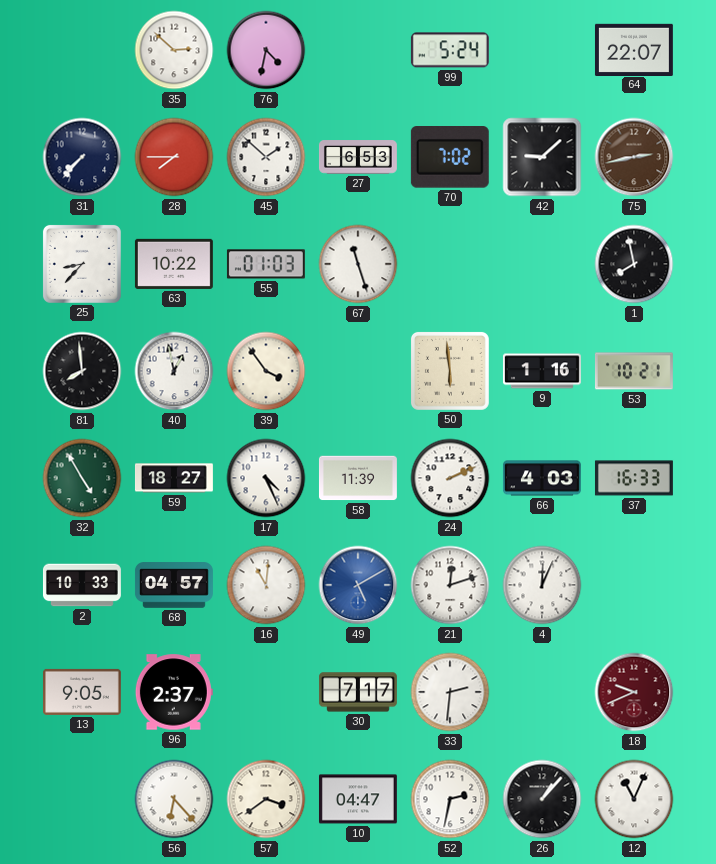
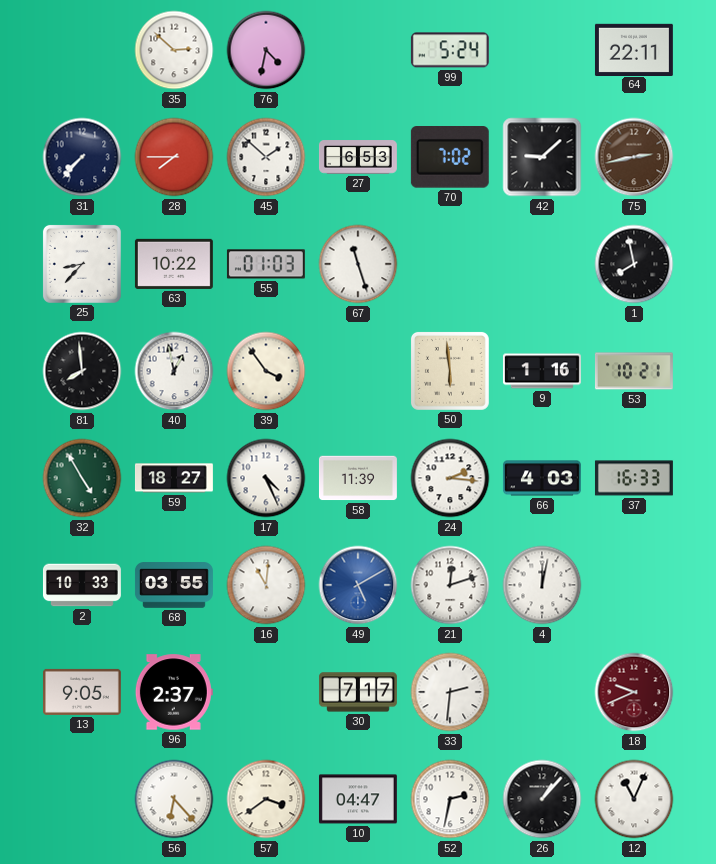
64: 22:07 -> 22:11
24: 2:11 -> 2:16
68: 04:57 -> 03:55
4: 12:04 -> 12:02
